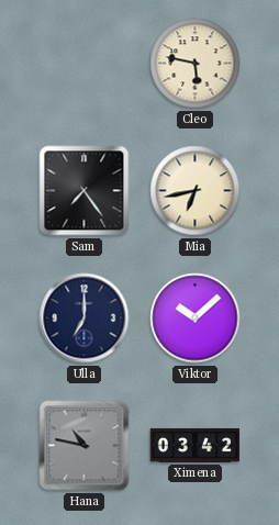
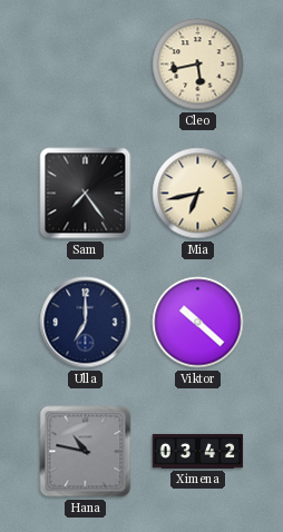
Cleo: 5:47 -> 5:43
Viktor: 10:08 -> 10:22
